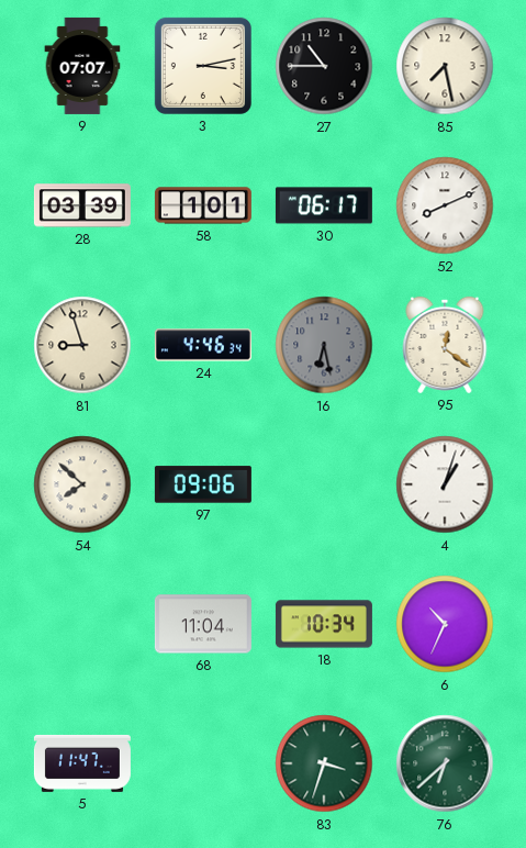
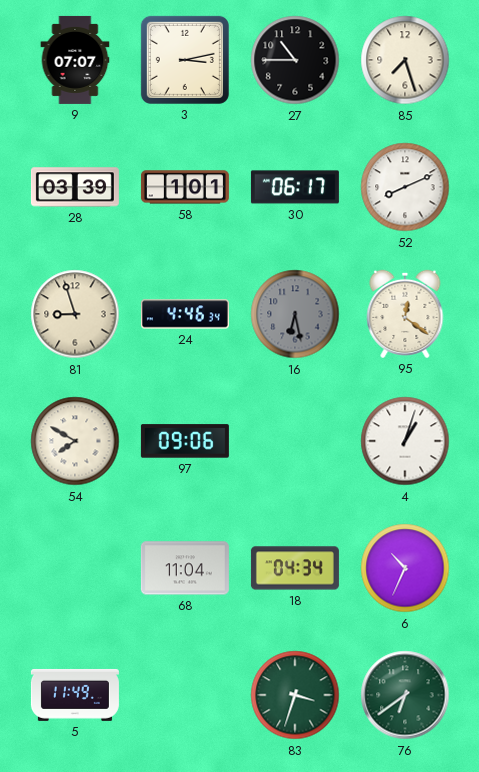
85: 7:28 -> 7:27
54: 7:52 -> 7:50
18: 10:34 -> 04:34
5: 11:47 -> 11:49
76: 6:38 -> 6:39
